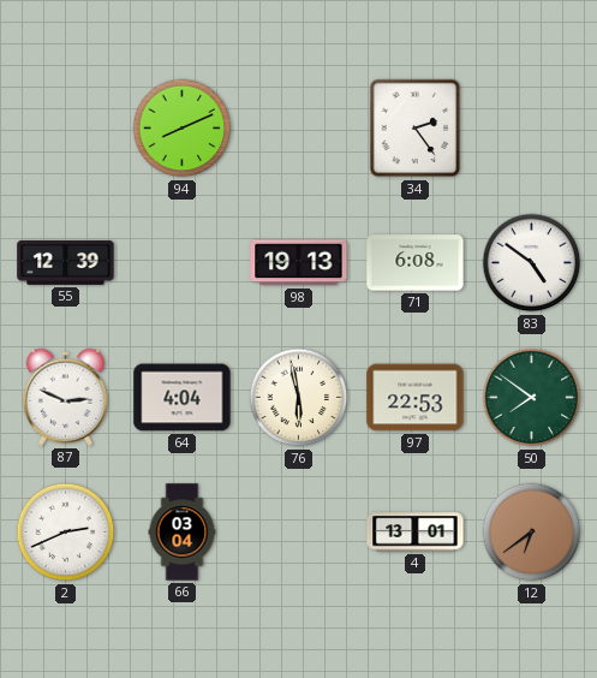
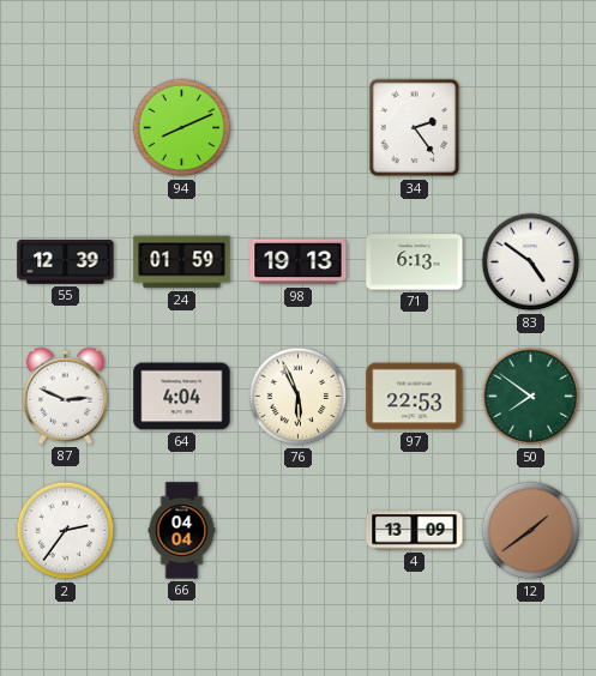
24: none -> 01:59
71: 6:08 -> 6:13
76: 5:58 -> 5:56
2: 2:41 -> 2:36
66: 03:04 -> 04:04
4: 13:01 -> 13:09
12: 6:39 -> 1:39
